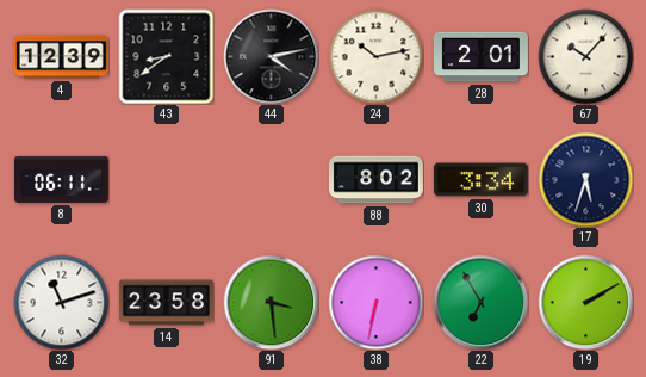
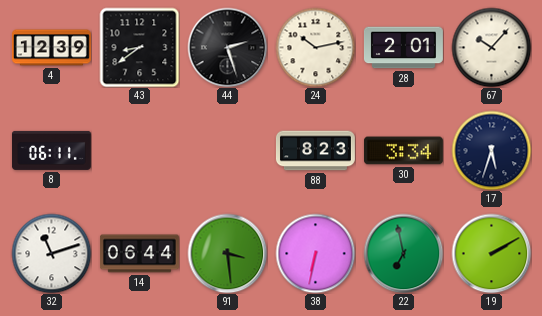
44: 4:13 -> 2:27
88: 8:02 -> 8:23
14: 23:58 -> 06:44
22: 6:55 -> 6:58
